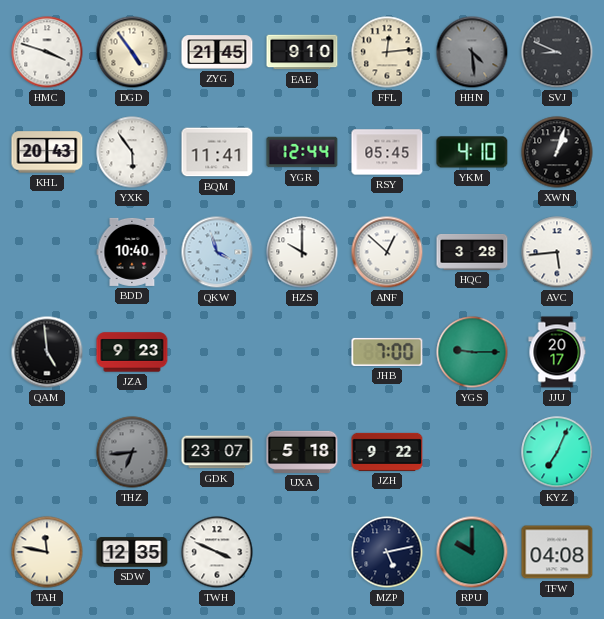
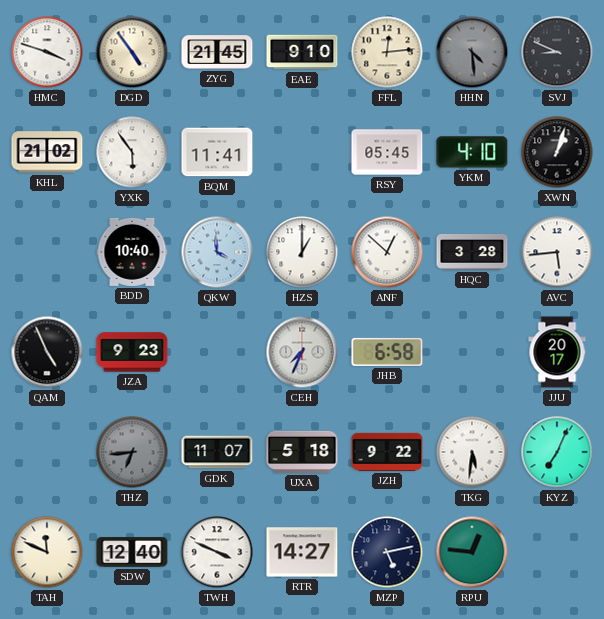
KHL: 20:43 -> 21:02
YGR: 12:44 -> none
QKW: 3:57 -> 3:59
HZS: 10:00 -> 1:00
QAM: 4:59 -> 4:56
CEH: none -> 7:34
JHB: 7:00 -> 6:58
YGS: 9:15 -> none
GDK: 23:07 -> 11:07
TKG: none -> 5:31
TAH: 11:47 -> 11:49
SDW: 12:35 -> 12:40
RTR: none -> 14:27
RPU: 10:00 -> 12:46
TFW: 04:08 -> none
